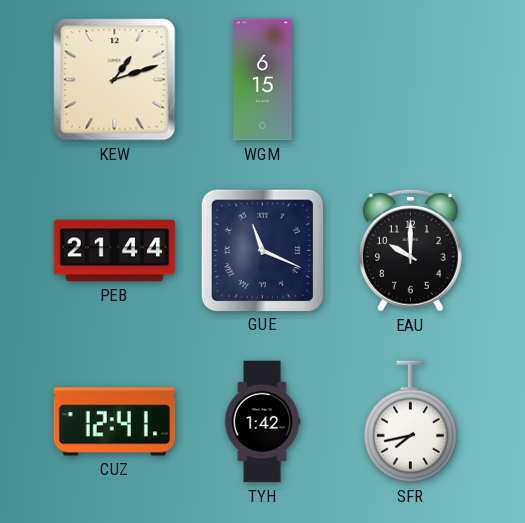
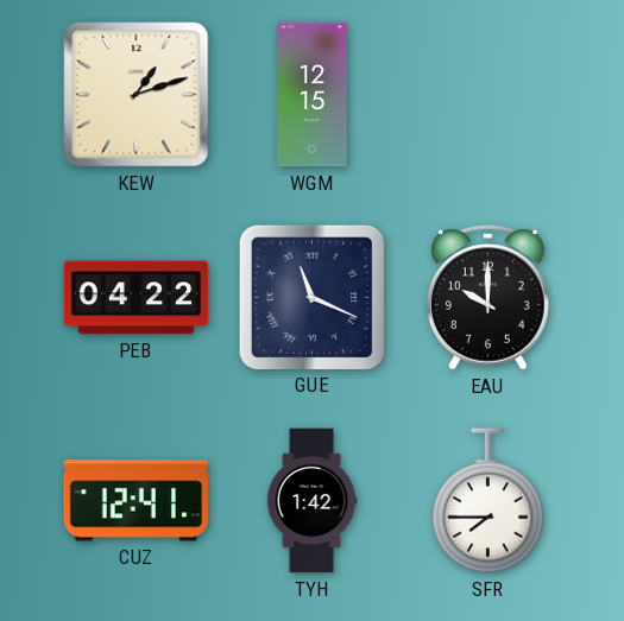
WGM: 6:15 -> 12:15
PEB: 21:44 -> 04:22
SFR: 7:43 -> 7:45
